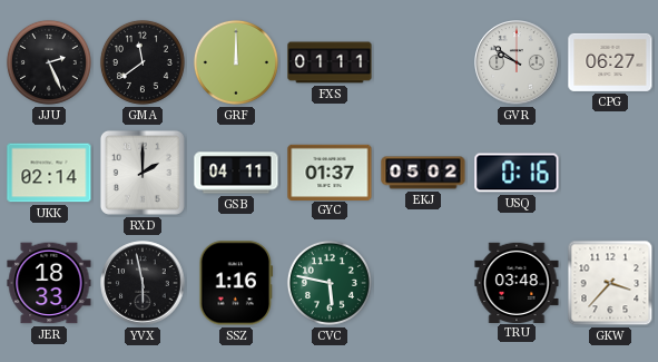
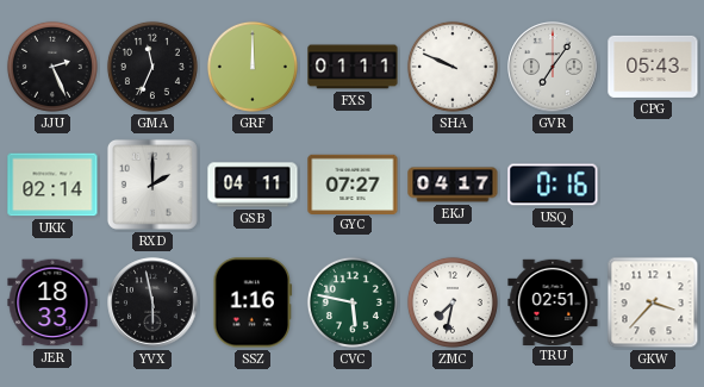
GMA: 11:39 -> 11:34
SHA: none -> 9:49
GVR: 9:51 -> 7:06
CPG: 06:27 -> 05:43
GYC: 01:37 -> 07:27
EKJ: 05:02 -> 04:17
ZMC: none -> 7:32
TRU: 03:48 -> 02:51
